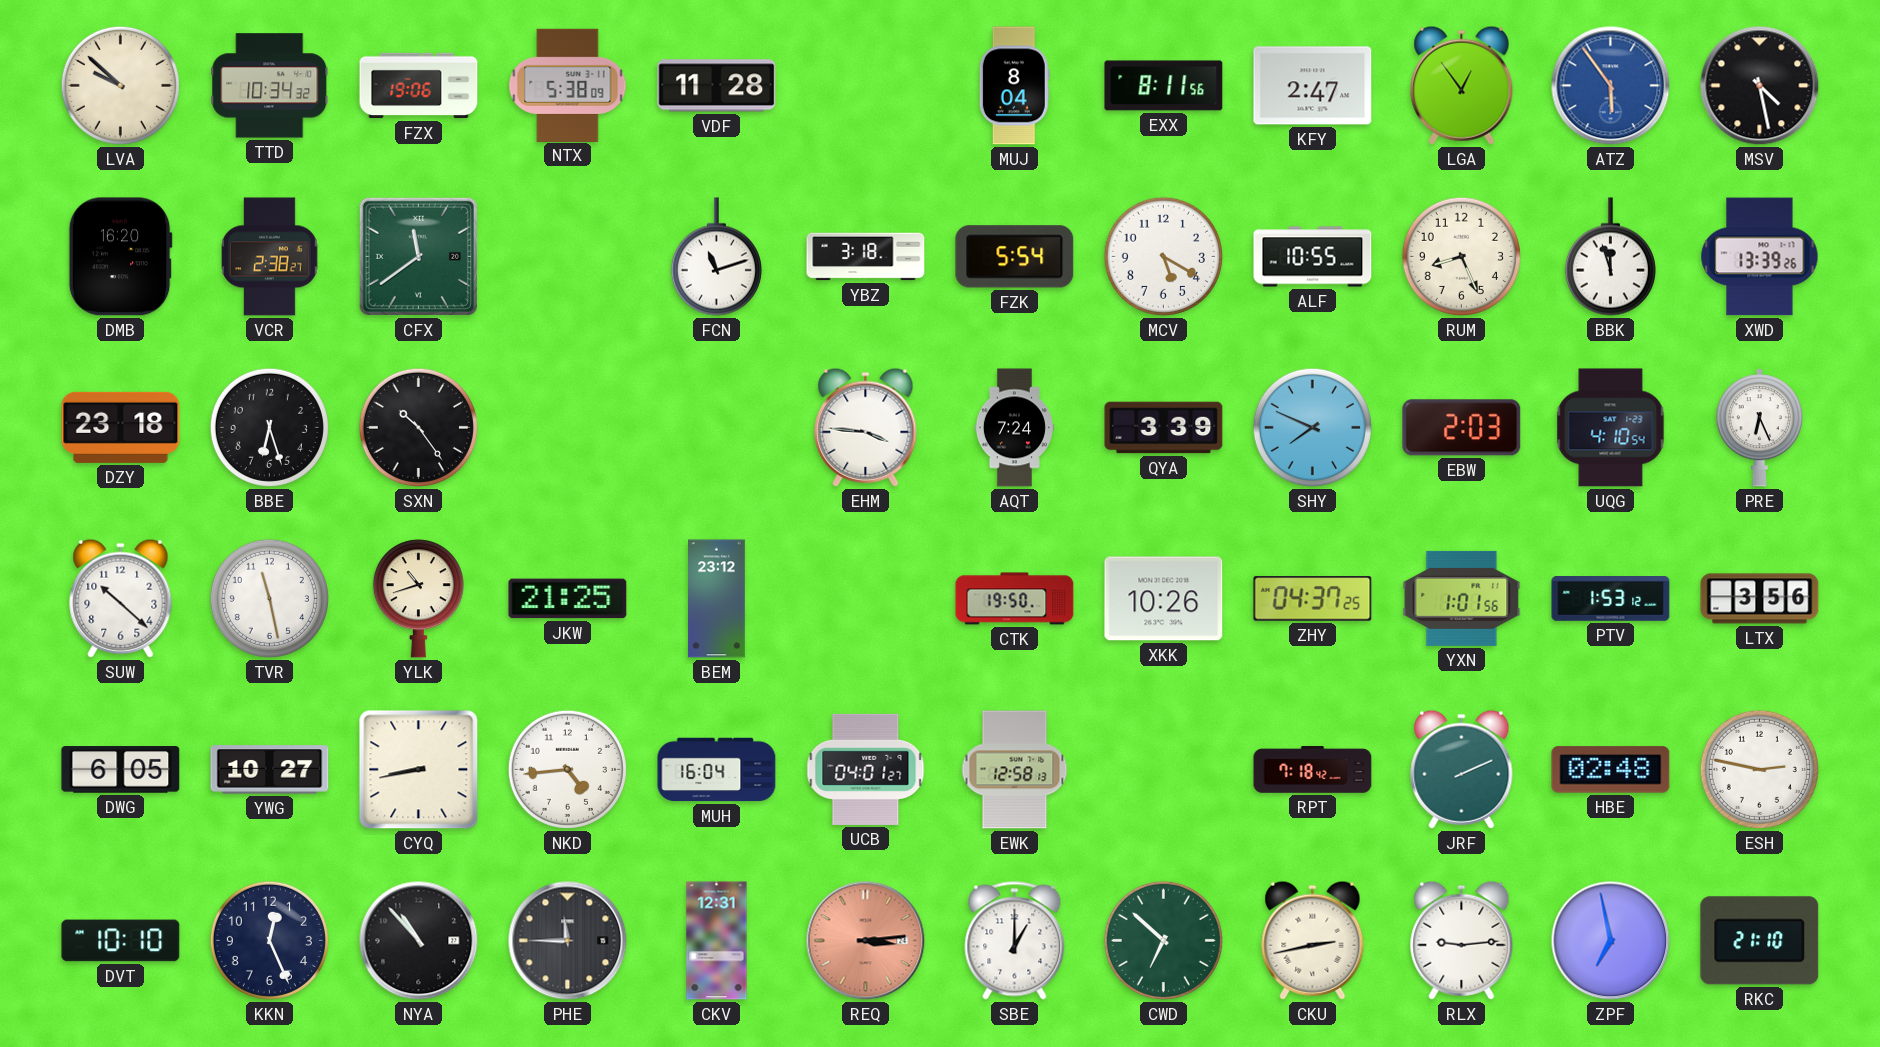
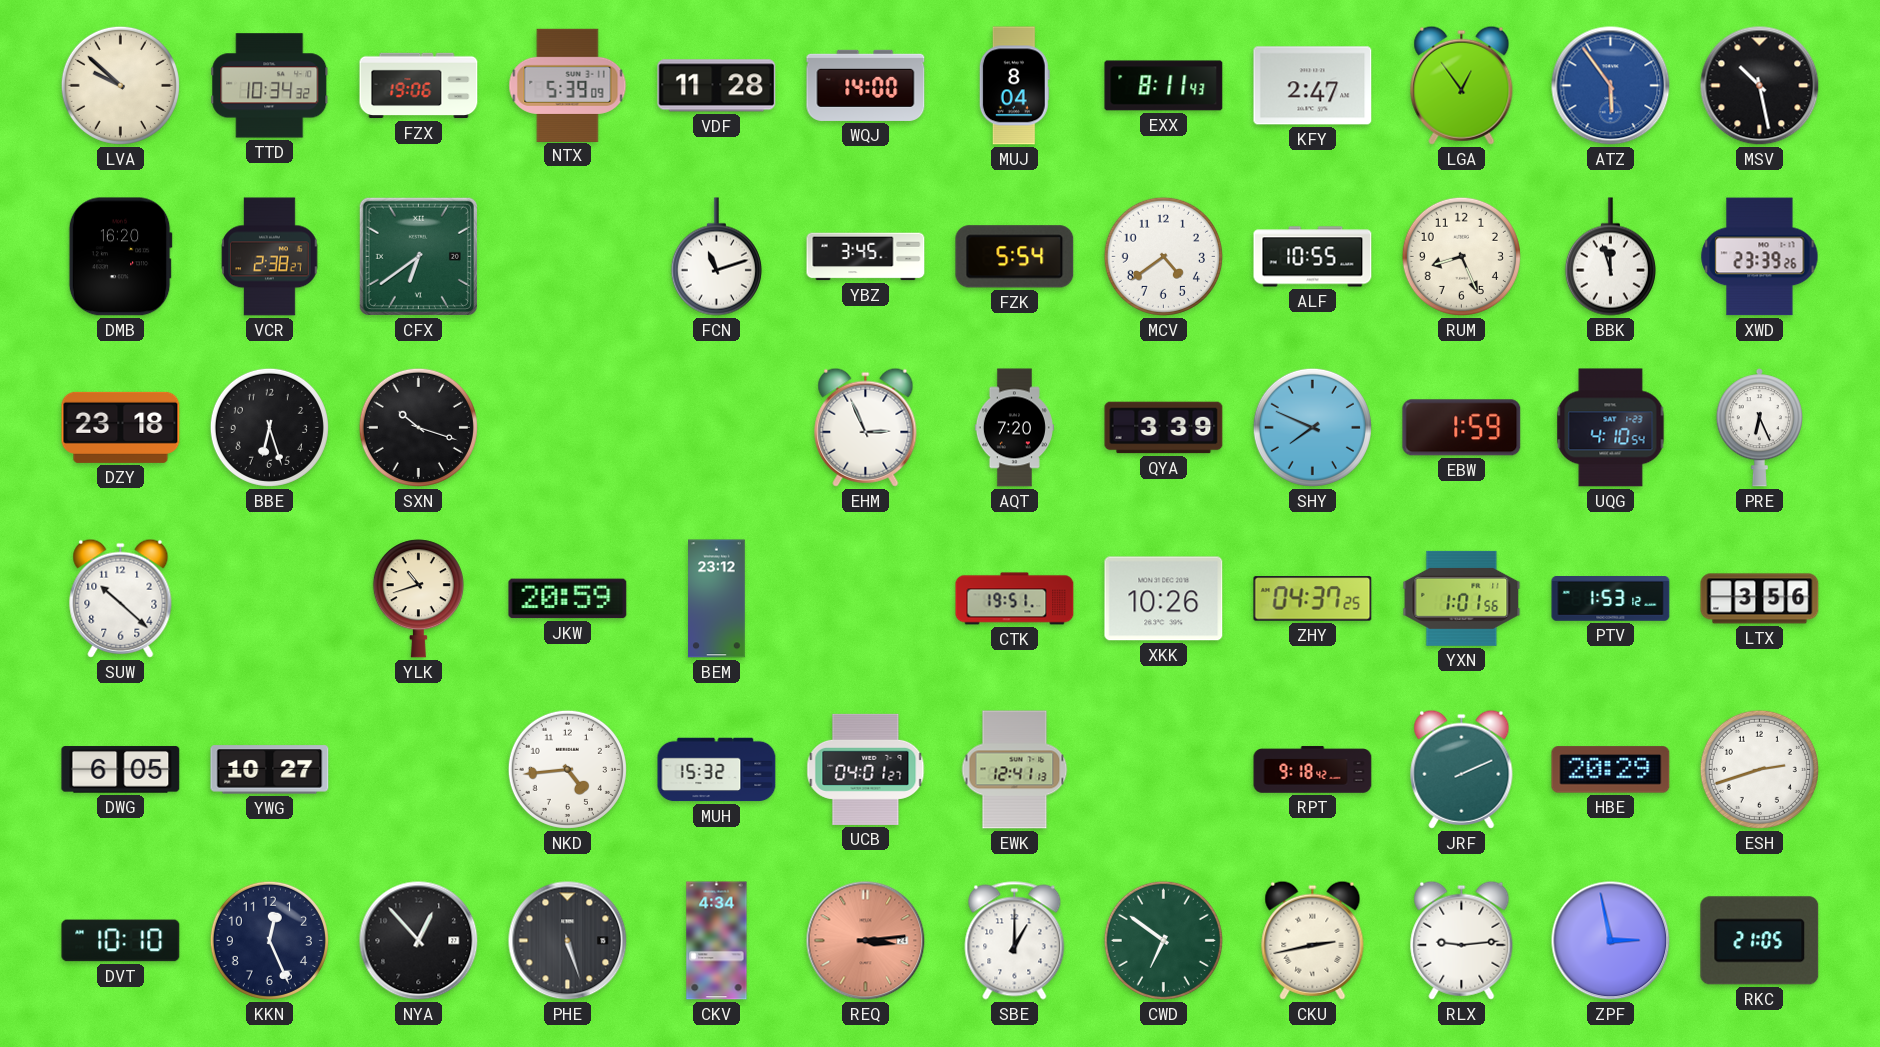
NTX: 5:38 -> 5:39
WQJ: none -> 14:00
EXX: 8:11:56 -> 8:11:43
MSV: 4:28 -> 10:28
CFX: 11:39 -> 6:39
YBZ: 3:18 -> 3:45
MCV: 5:20 -> 4:39
XWD: 13:39 -> 23:39
SXN: 10:24 -> 10:18
EHM: 3:46 -> 2:56
AQT: 7:24 -> 7:20
EBW: 2:03 -> 1:59
TVR: 11:28 -> none
JKW: 21:25 -> 20:59
CTK: 19:50 -> 19:51
CYQ: 8:43 -> none
MUH: 16:04 -> 15:32
EWK: 12:58 -> 12:41
RPT: 7:18 -> 9:18
HBE: 02:48 -> 20:29
ESH: 2:47 -> 2:42
NYA: 10:53 -> 12:53
PHE: 11:45 -> 5:27
CKV: 12:31 -> 4:34
CWD: 6:52 -> 6:51
ZPF: 6:58 -> 2:58
RKC: 21:10 -> 21:05
